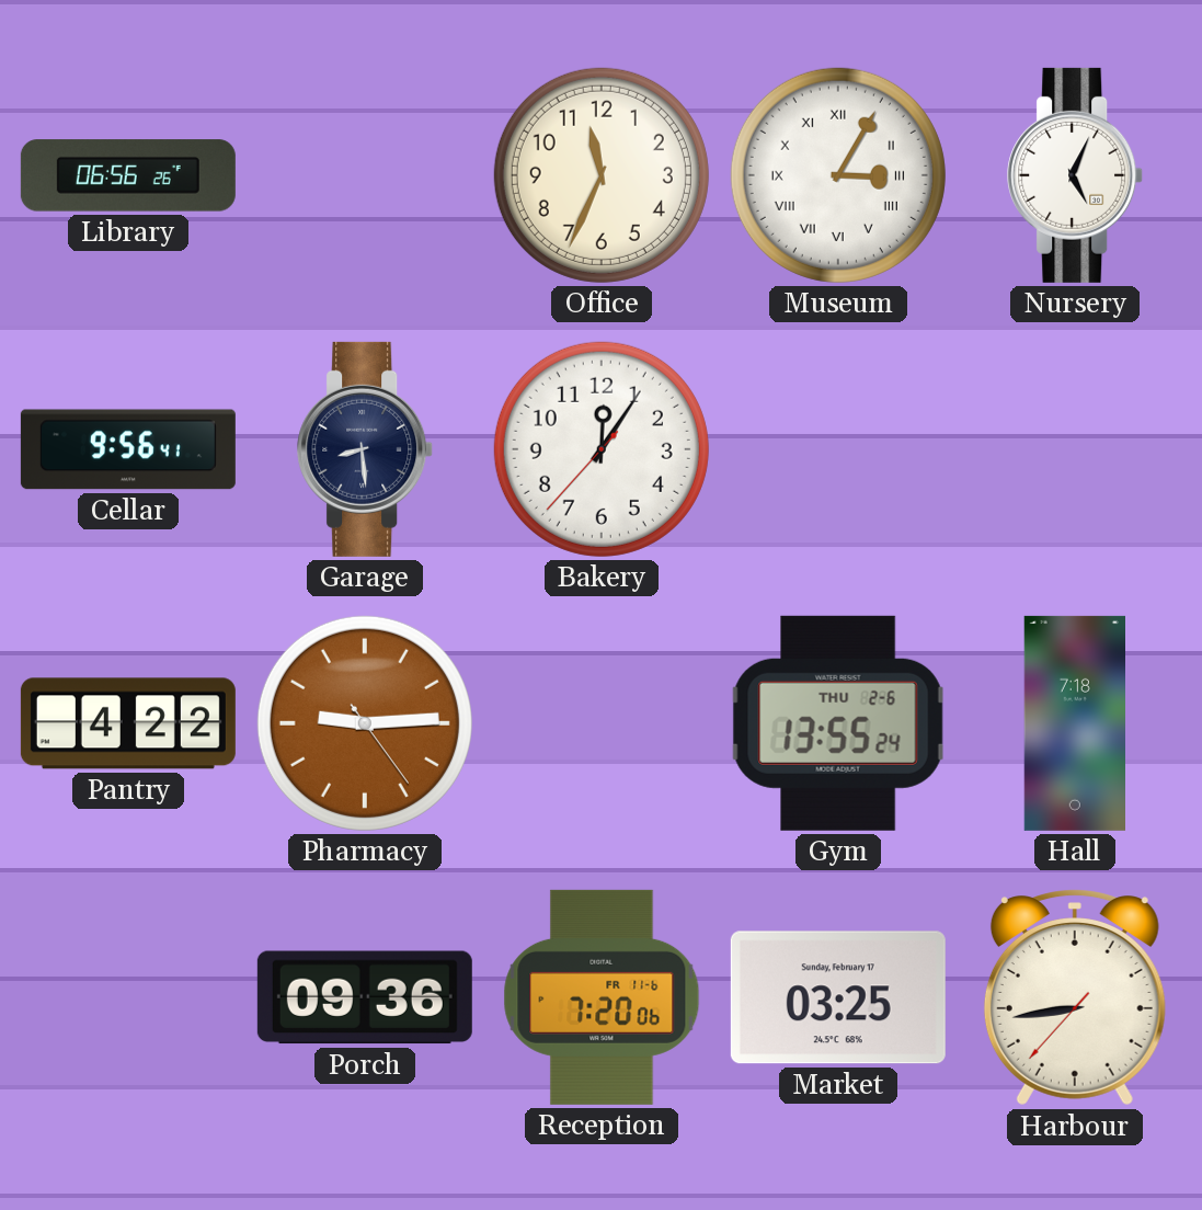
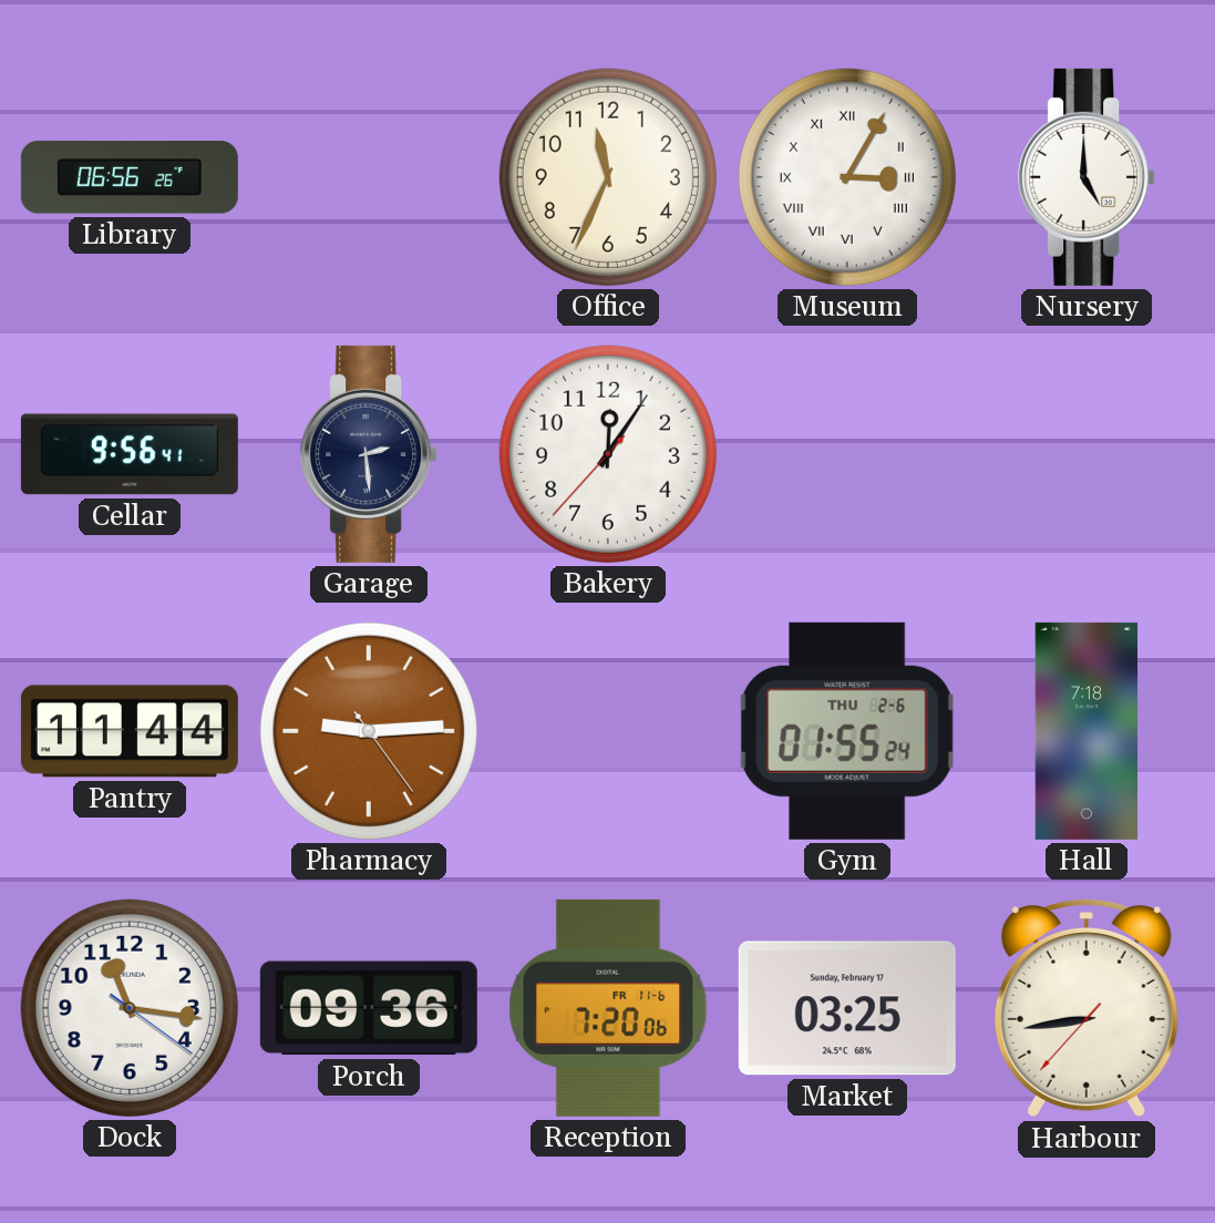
Nursery: 5:04 -> 5:00
Garage: 8:29 -> 2:29
Pantry: 4:22 -> 11:44
Gym: 13:55 -> 01:55
Dock: none -> 11:16
